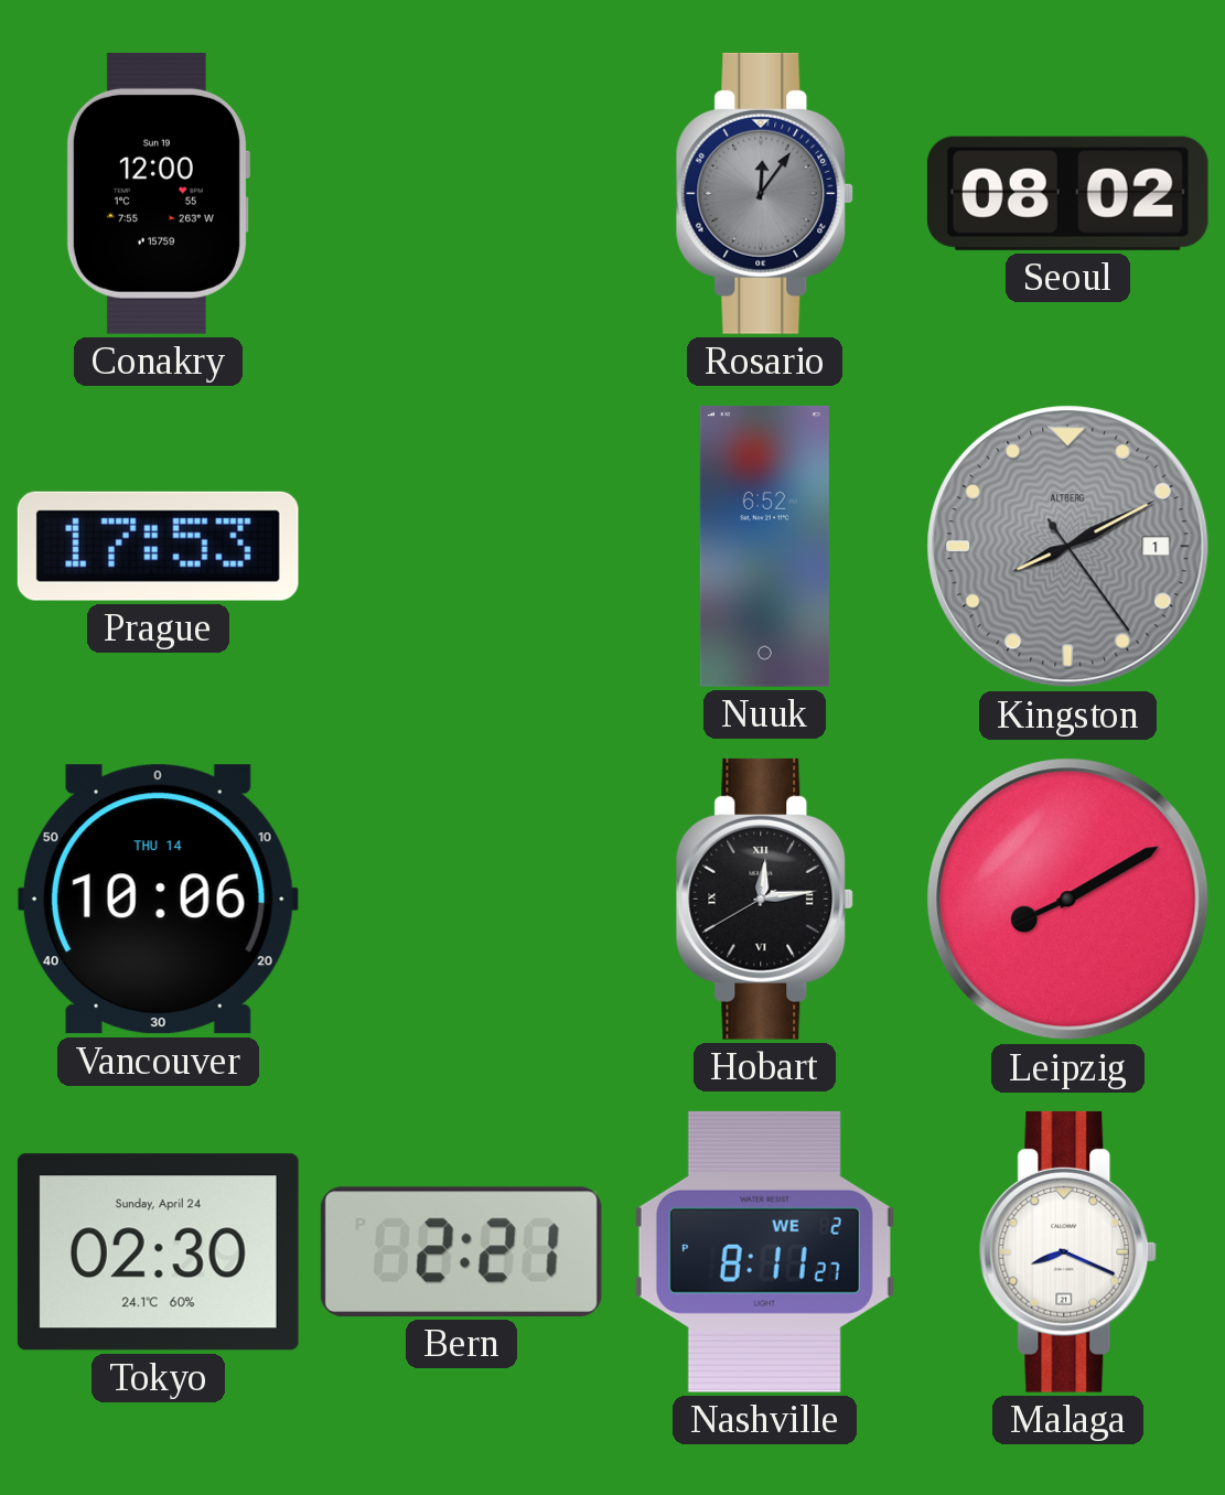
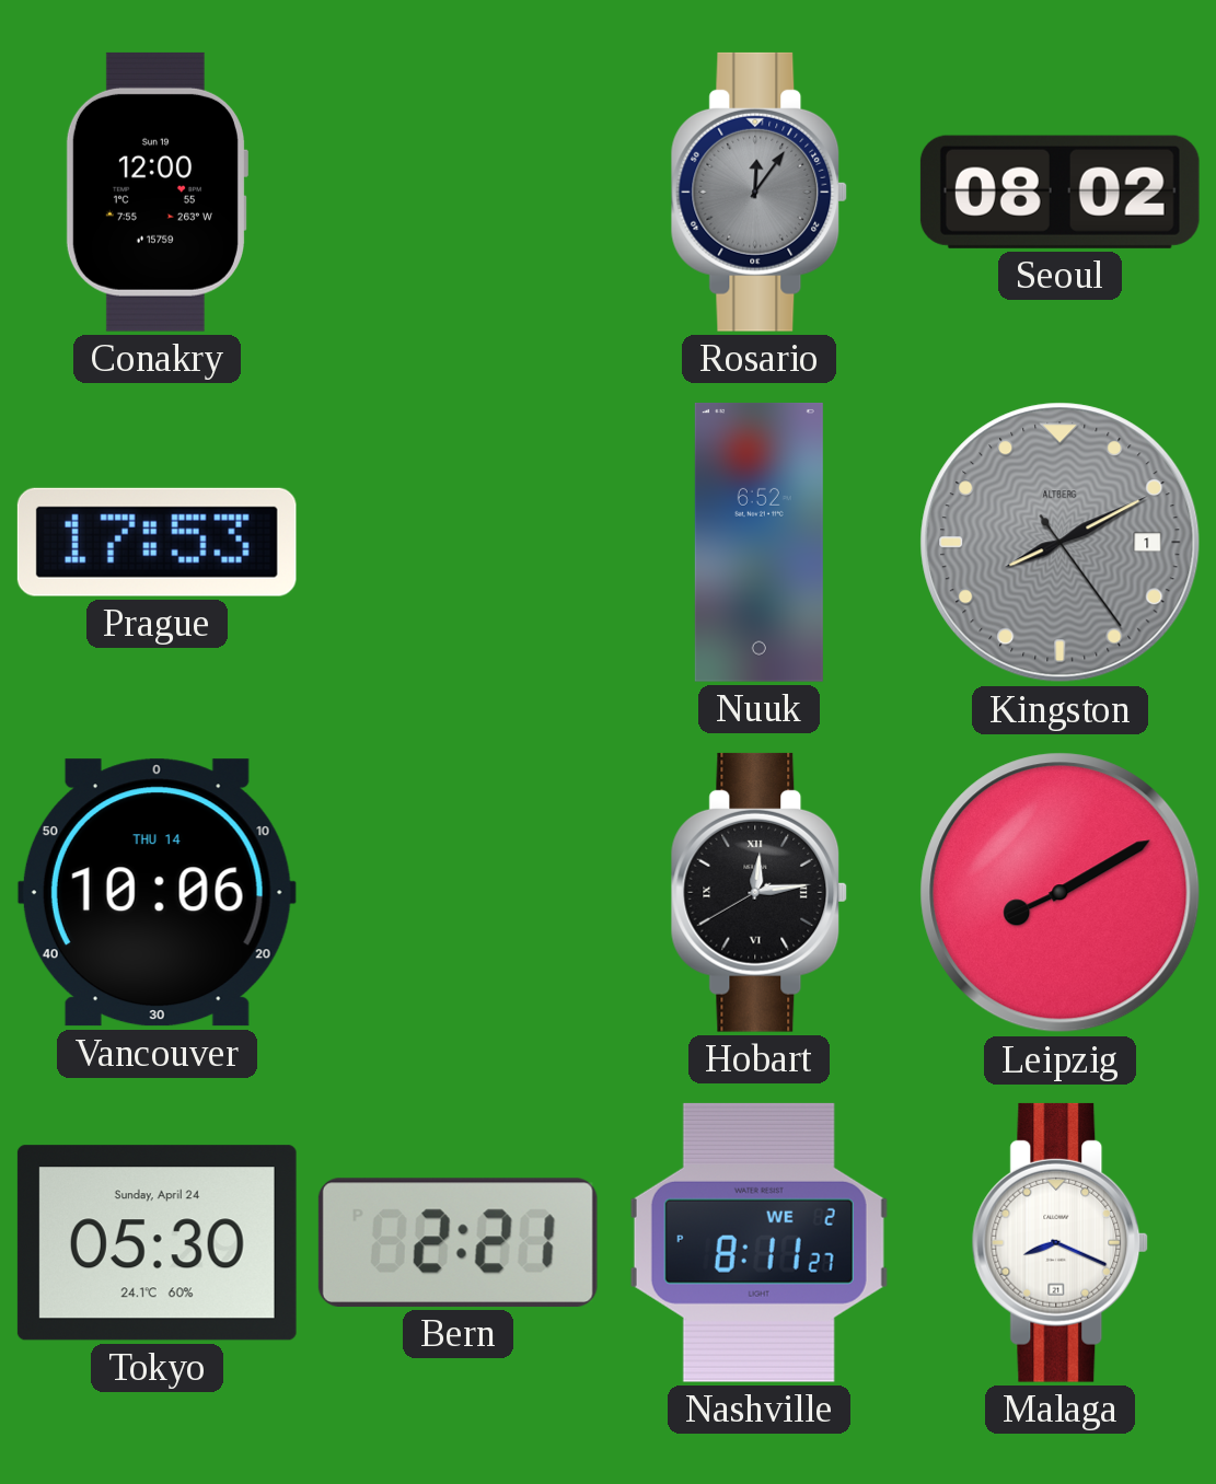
Tokyo: 02:30 -> 05:30
